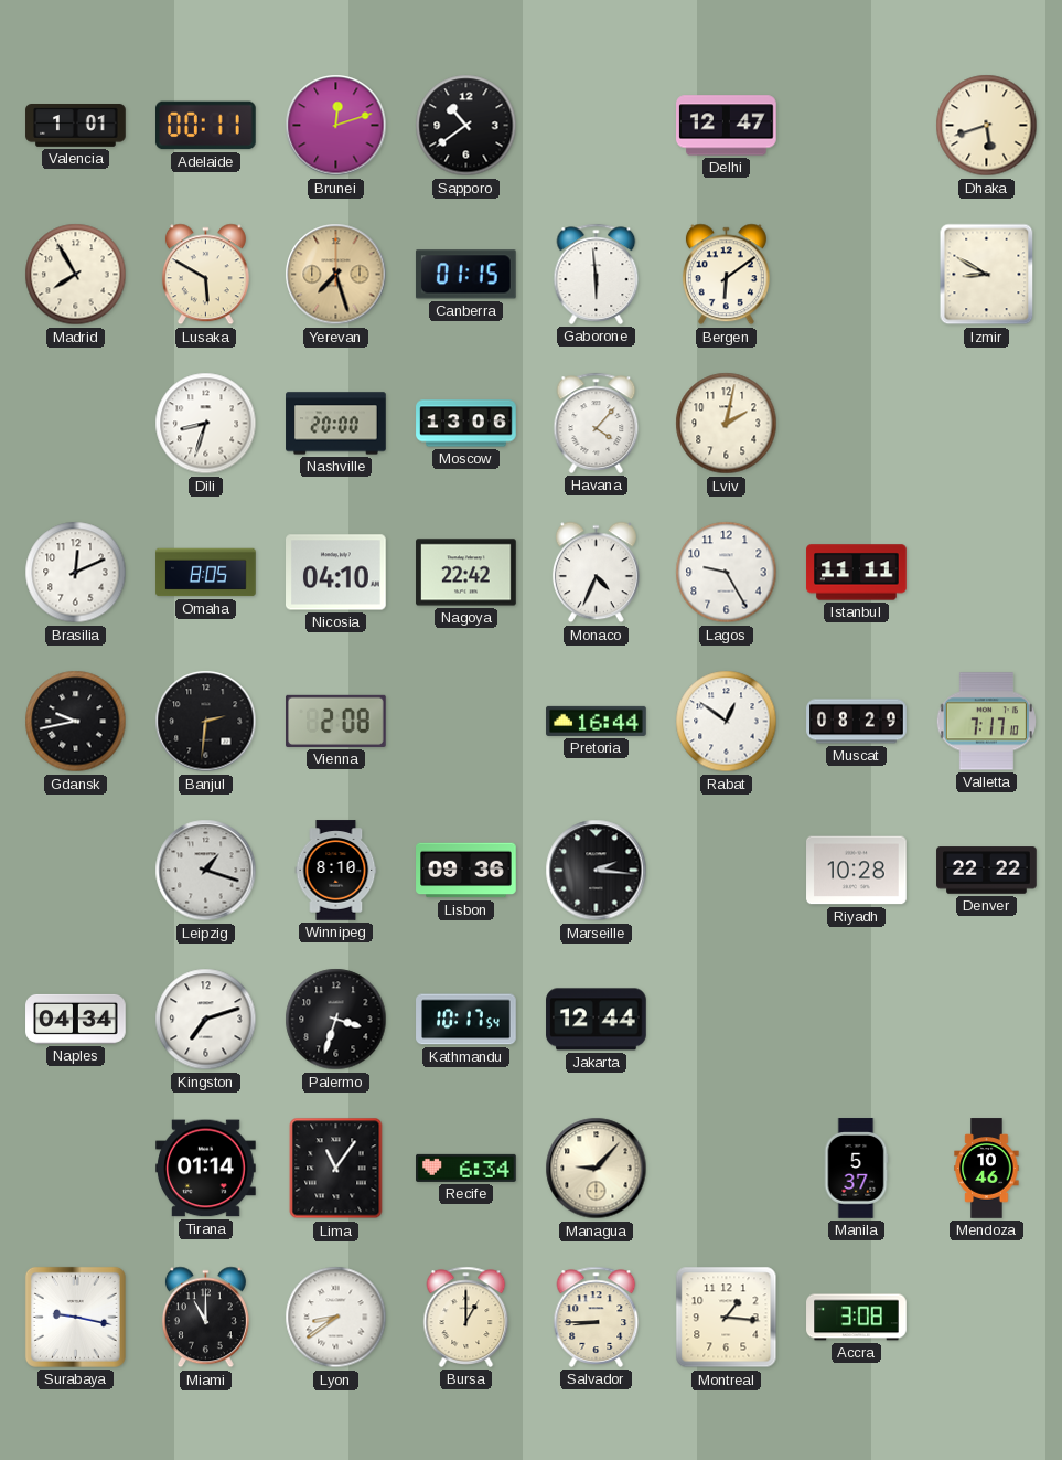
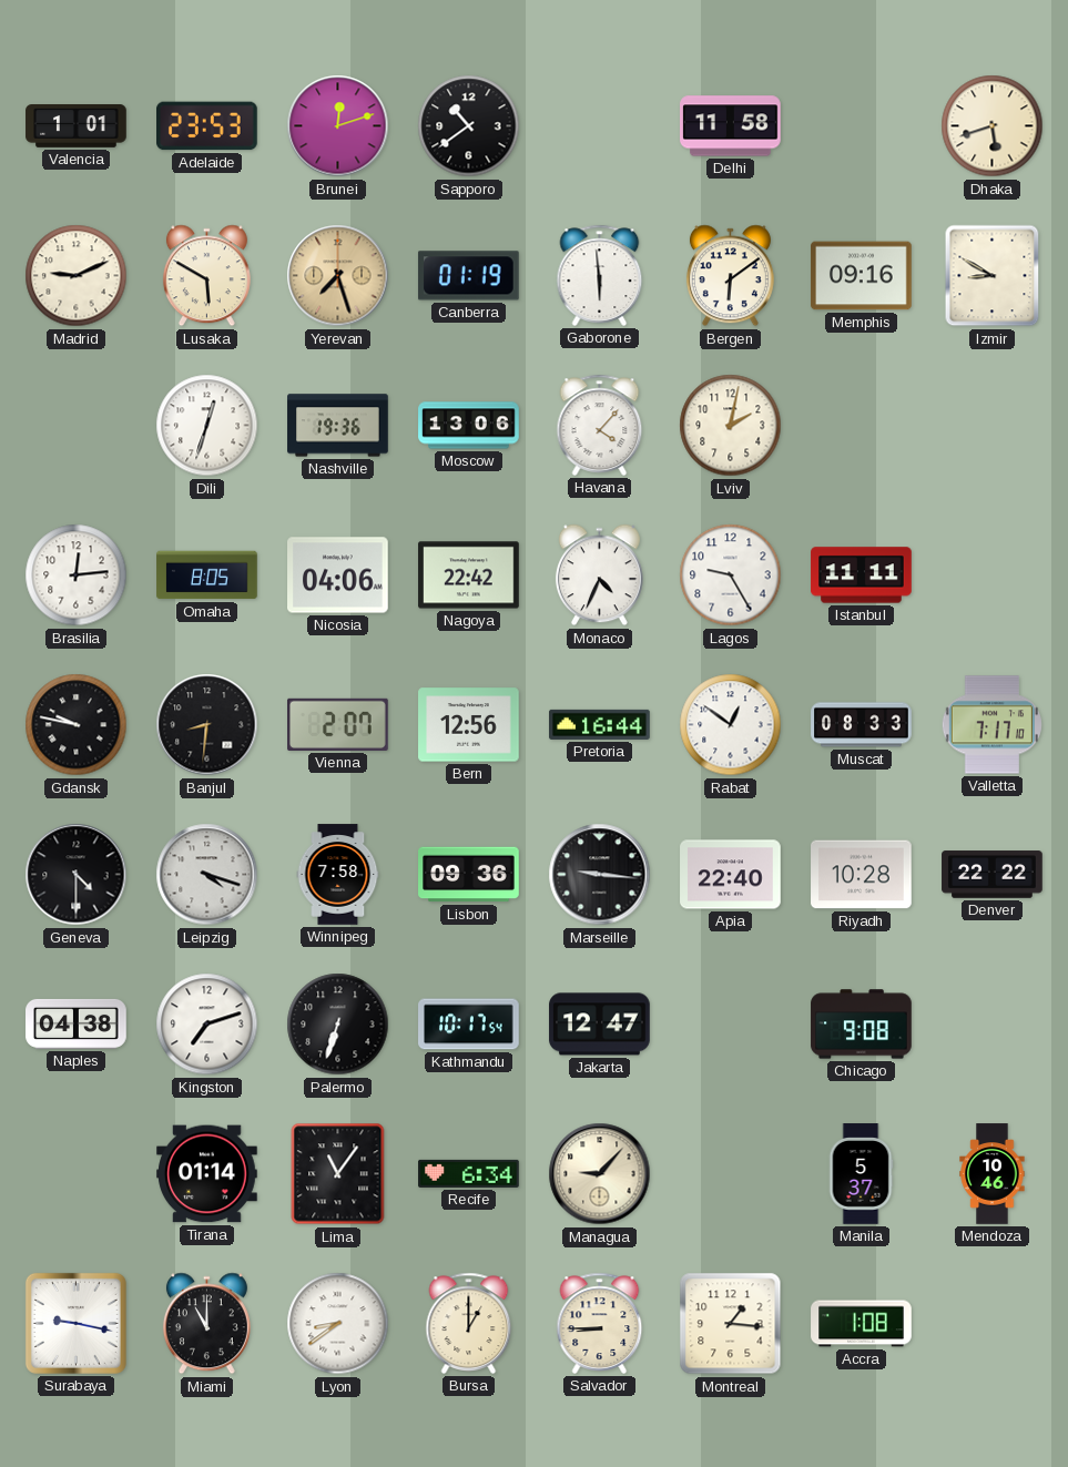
Adelaide: 00:11 -> 23:53
Delhi: 12:47 -> 11:58
Madrid: 7:55 -> 9:11
Canberra: 01:15 -> 01:19
Memphis: none -> 09:16
Dili: 8:33 -> 12:33
Nashville: 20:00 -> 19:36
Brasilia: 12:11 -> 12:14
Nicosia: 04:10 -> 04:06
Gdansk: 9:43 -> 9:47
Banjul: 2:31 -> 8:31
Vienna: 2:08 -> 2:07
Bern: none -> 12:56
Muscat: 08:29 -> 08:33
Geneva: none -> 4:30
Leipzig: 1:18 -> 4:18
Winnipeg: 8:10 -> 7:58
Marseille: 2:16 -> 9:16
Apia: none -> 22:40
Naples: 04:34 -> 04:38
Palermo: 3:33 -> 6:33
Jakarta: 12:44 -> 12:47
Chicago: none -> 9:08
Accra: 3:08 -> 1:08
